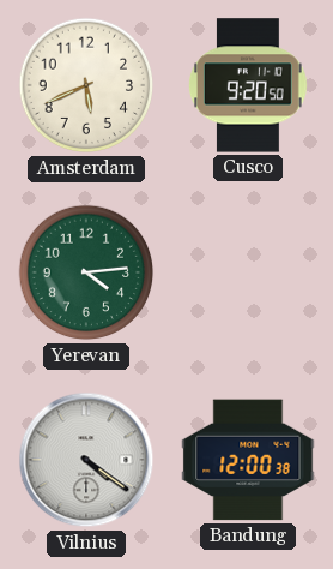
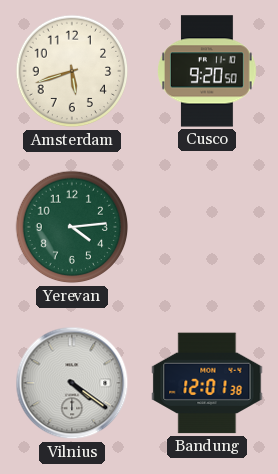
Amsterdam: 5:41 -> 5:42
Bandung: 12:00 -> 12:01
